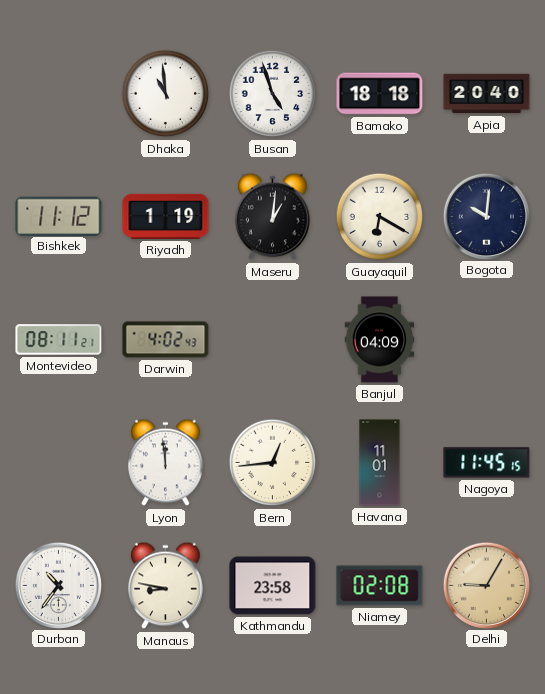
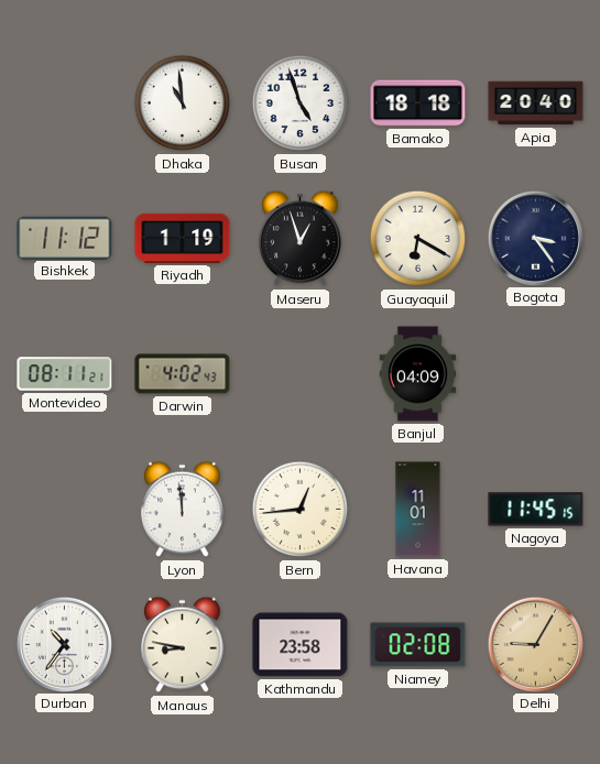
Maseru: 1:01 -> 12:57
Bogota: 10:01 -> 3:24
